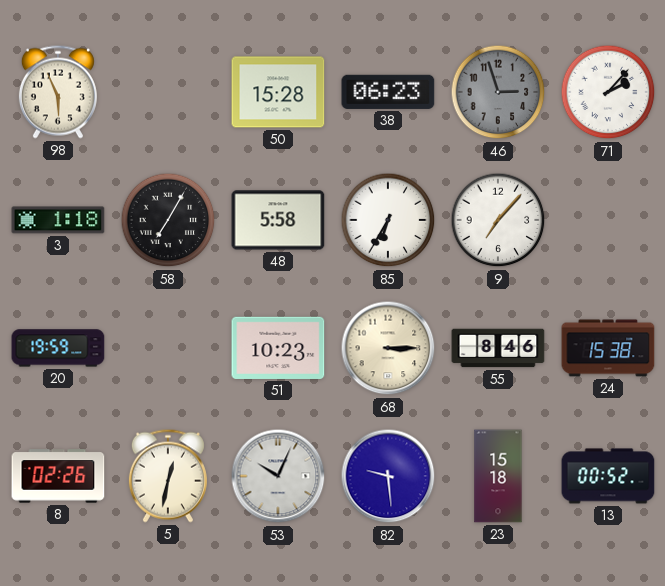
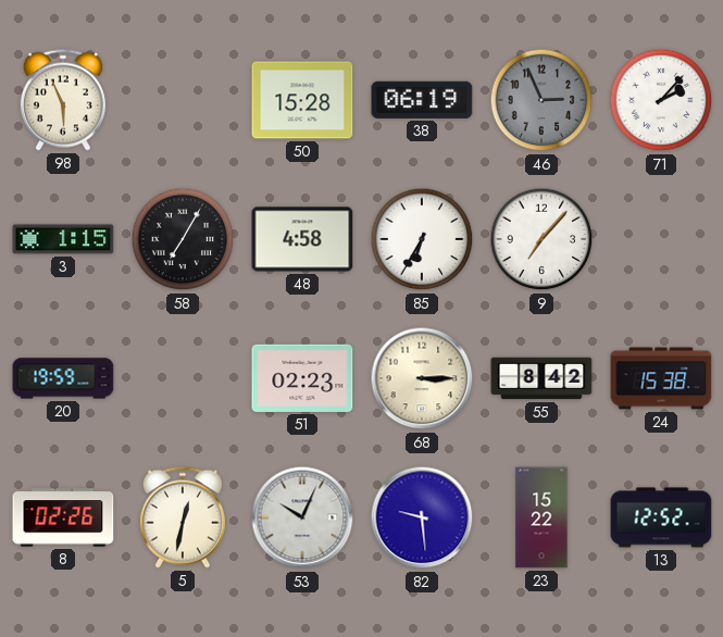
38: 06:23 -> 06:19
46: 2:57 -> 2:56
3: 1:18 -> 1:15
48: 5:58 -> 4:58
51: 10:23 -> 02:23
55: 8:46 -> 8:42
23: 15:18 -> 15:22
13: 00:52 -> 12:52
